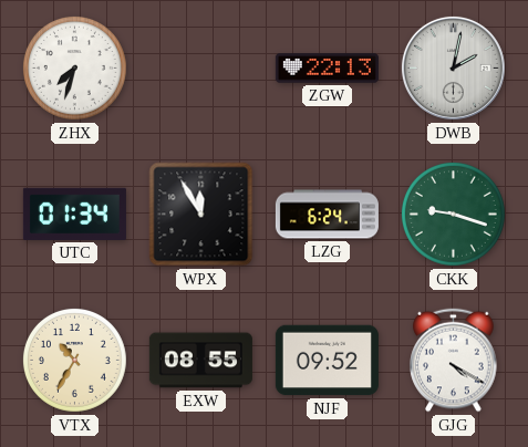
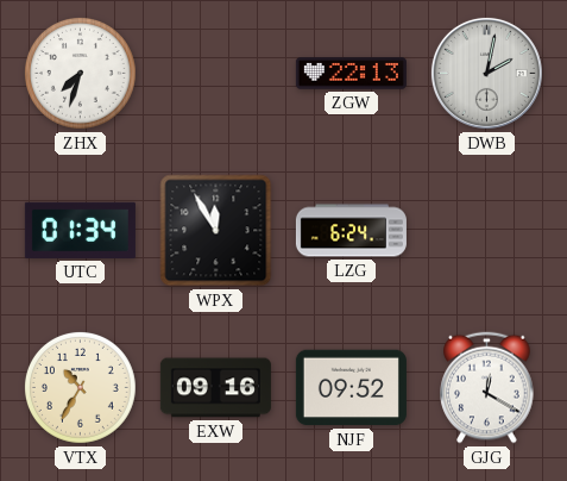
CKK: 9:18 -> none
EXW: 08:55 -> 09:16
GJG: 4:20 -> 12:20
